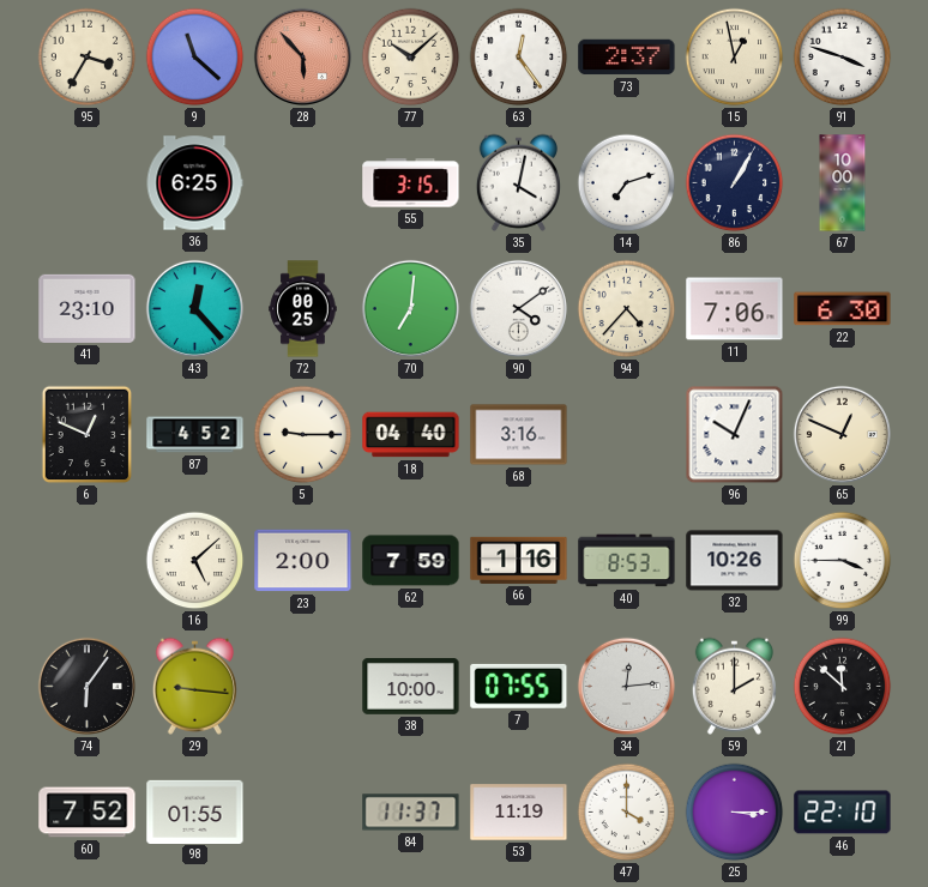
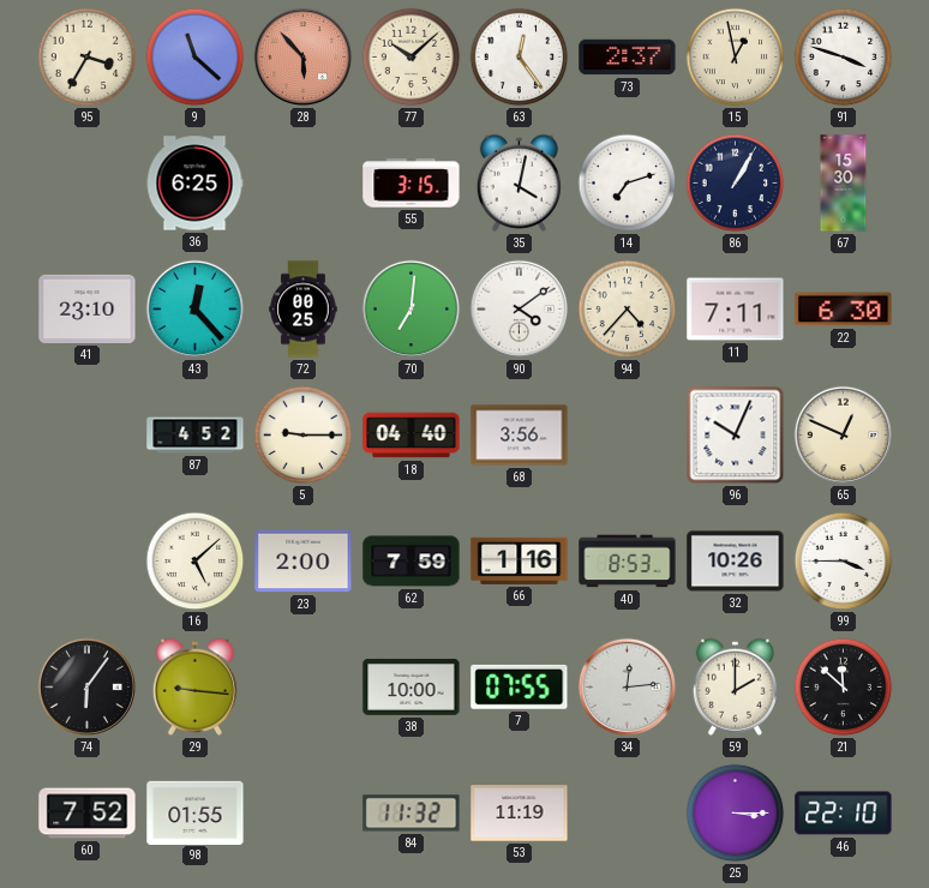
67: 10:00 -> 15:30
11: 7:06 -> 7:11
6: 12:49 -> none
68: 3:16 -> 3:56
84: 11:37 -> 11:32
47: 4:00 -> none
